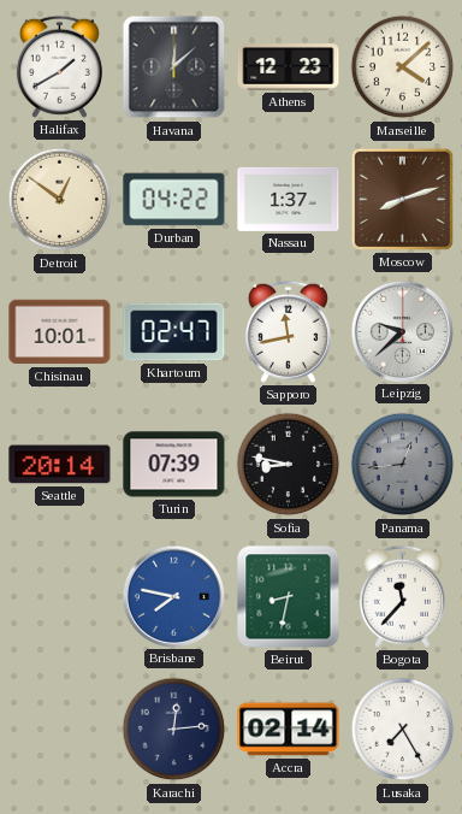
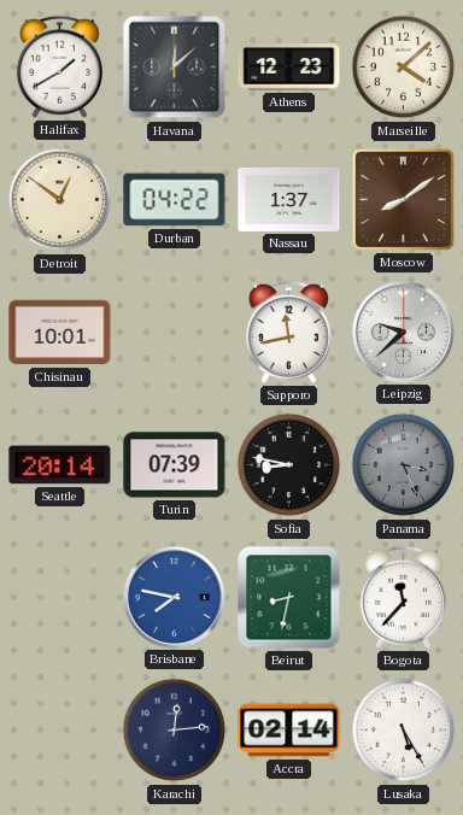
Moscow: 8:12 -> 8:09
Khartoum: 02:47 -> none
Panama: 12:44 -> 3:26
Lusaka: 7:25 -> 5:25
